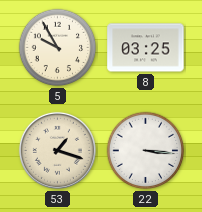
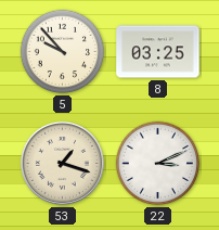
5: 9:55 -> 9:53
22: 3:16 -> 3:11
